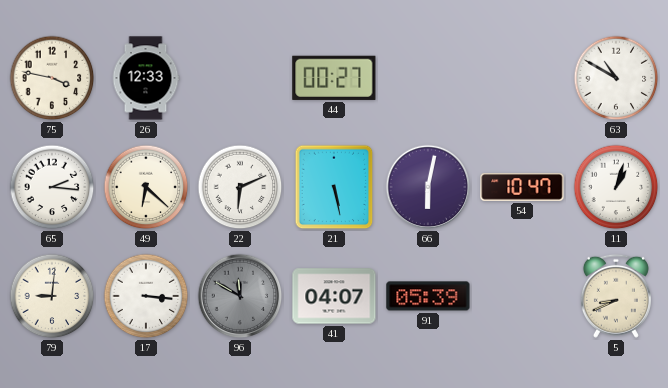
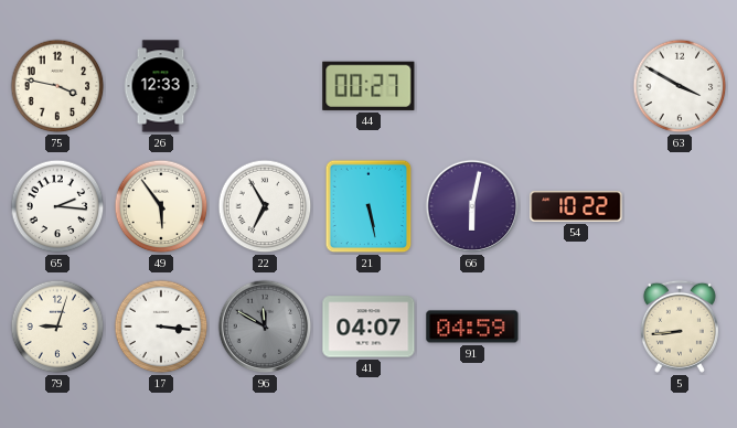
63: 10:50 -> 3:50
49: 6:22 -> 5:54
22: 6:11 -> 6:55
54: 10:47 -> 10:22
11: 1:03 -> none
79: 9:01 -> 9:03
91: 05:39 -> 04:59
5: 8:41 -> 8:44
